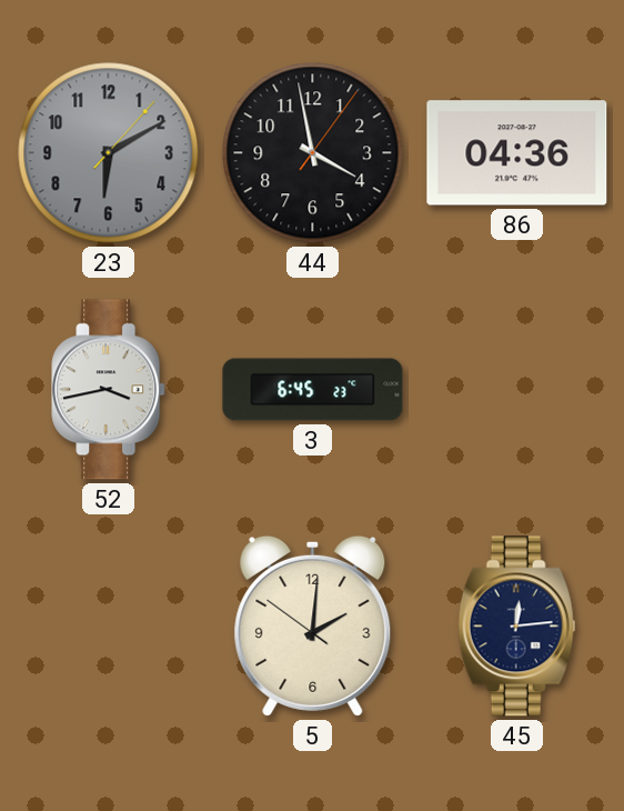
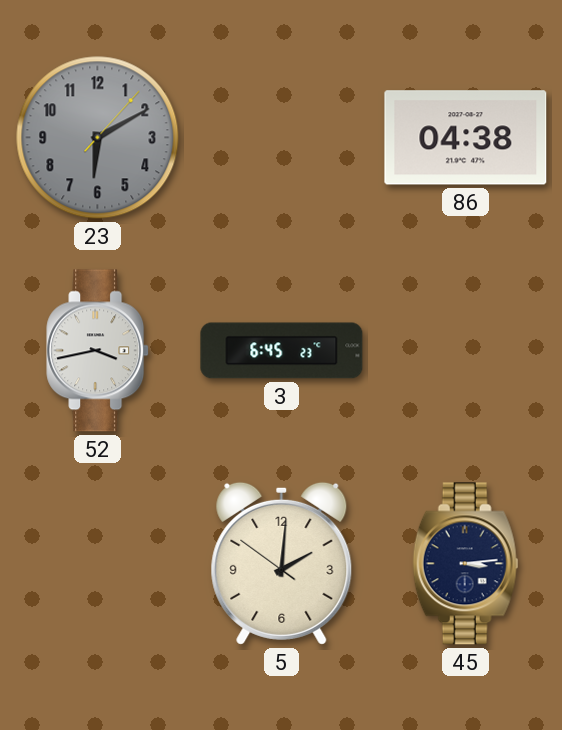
44: 3:58 -> none
86: 04:36 -> 04:38
45: 12:14 -> 3:14
